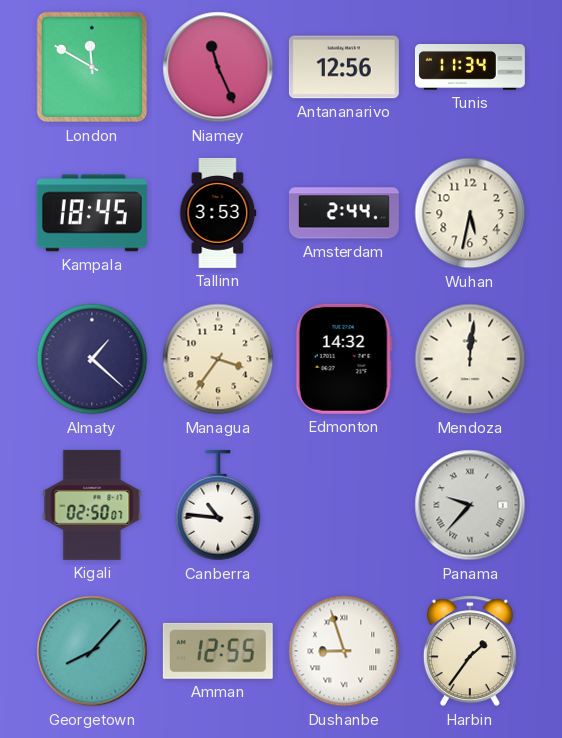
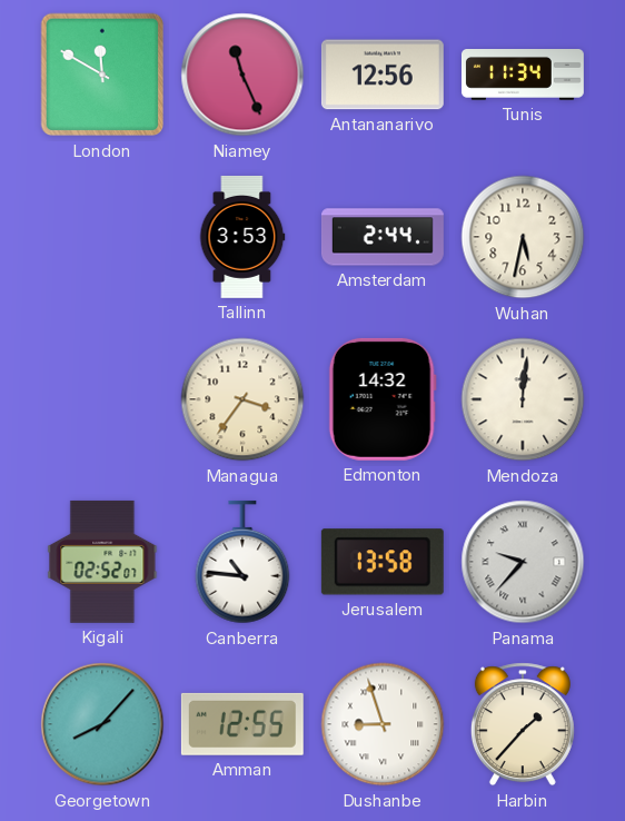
Kampala: 18:45 -> none
Almaty: 1:22 -> none
Kigali: 02:50 -> 02:52
Jerusalem: none -> 13:58
Harbin: 1:36 -> 1:37
